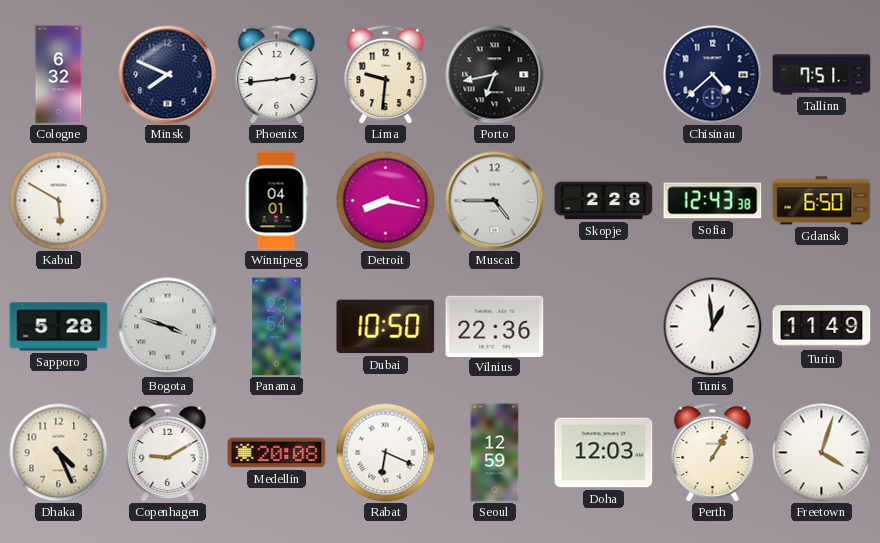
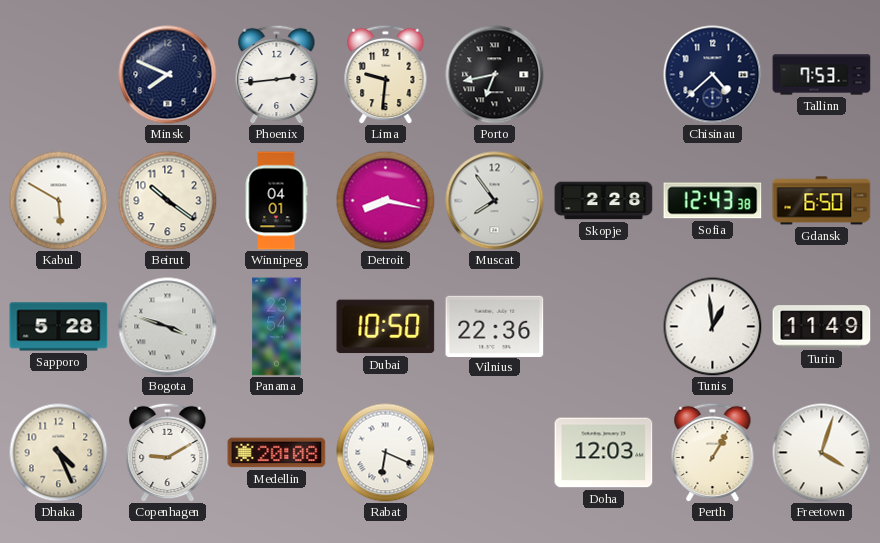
Cologne: 6:32 -> none
Tallinn: 7:51 -> 7:53
Beirut: none -> 10:21
Muscat: 4:45 -> 7:54
Seoul: 12:59 -> none
